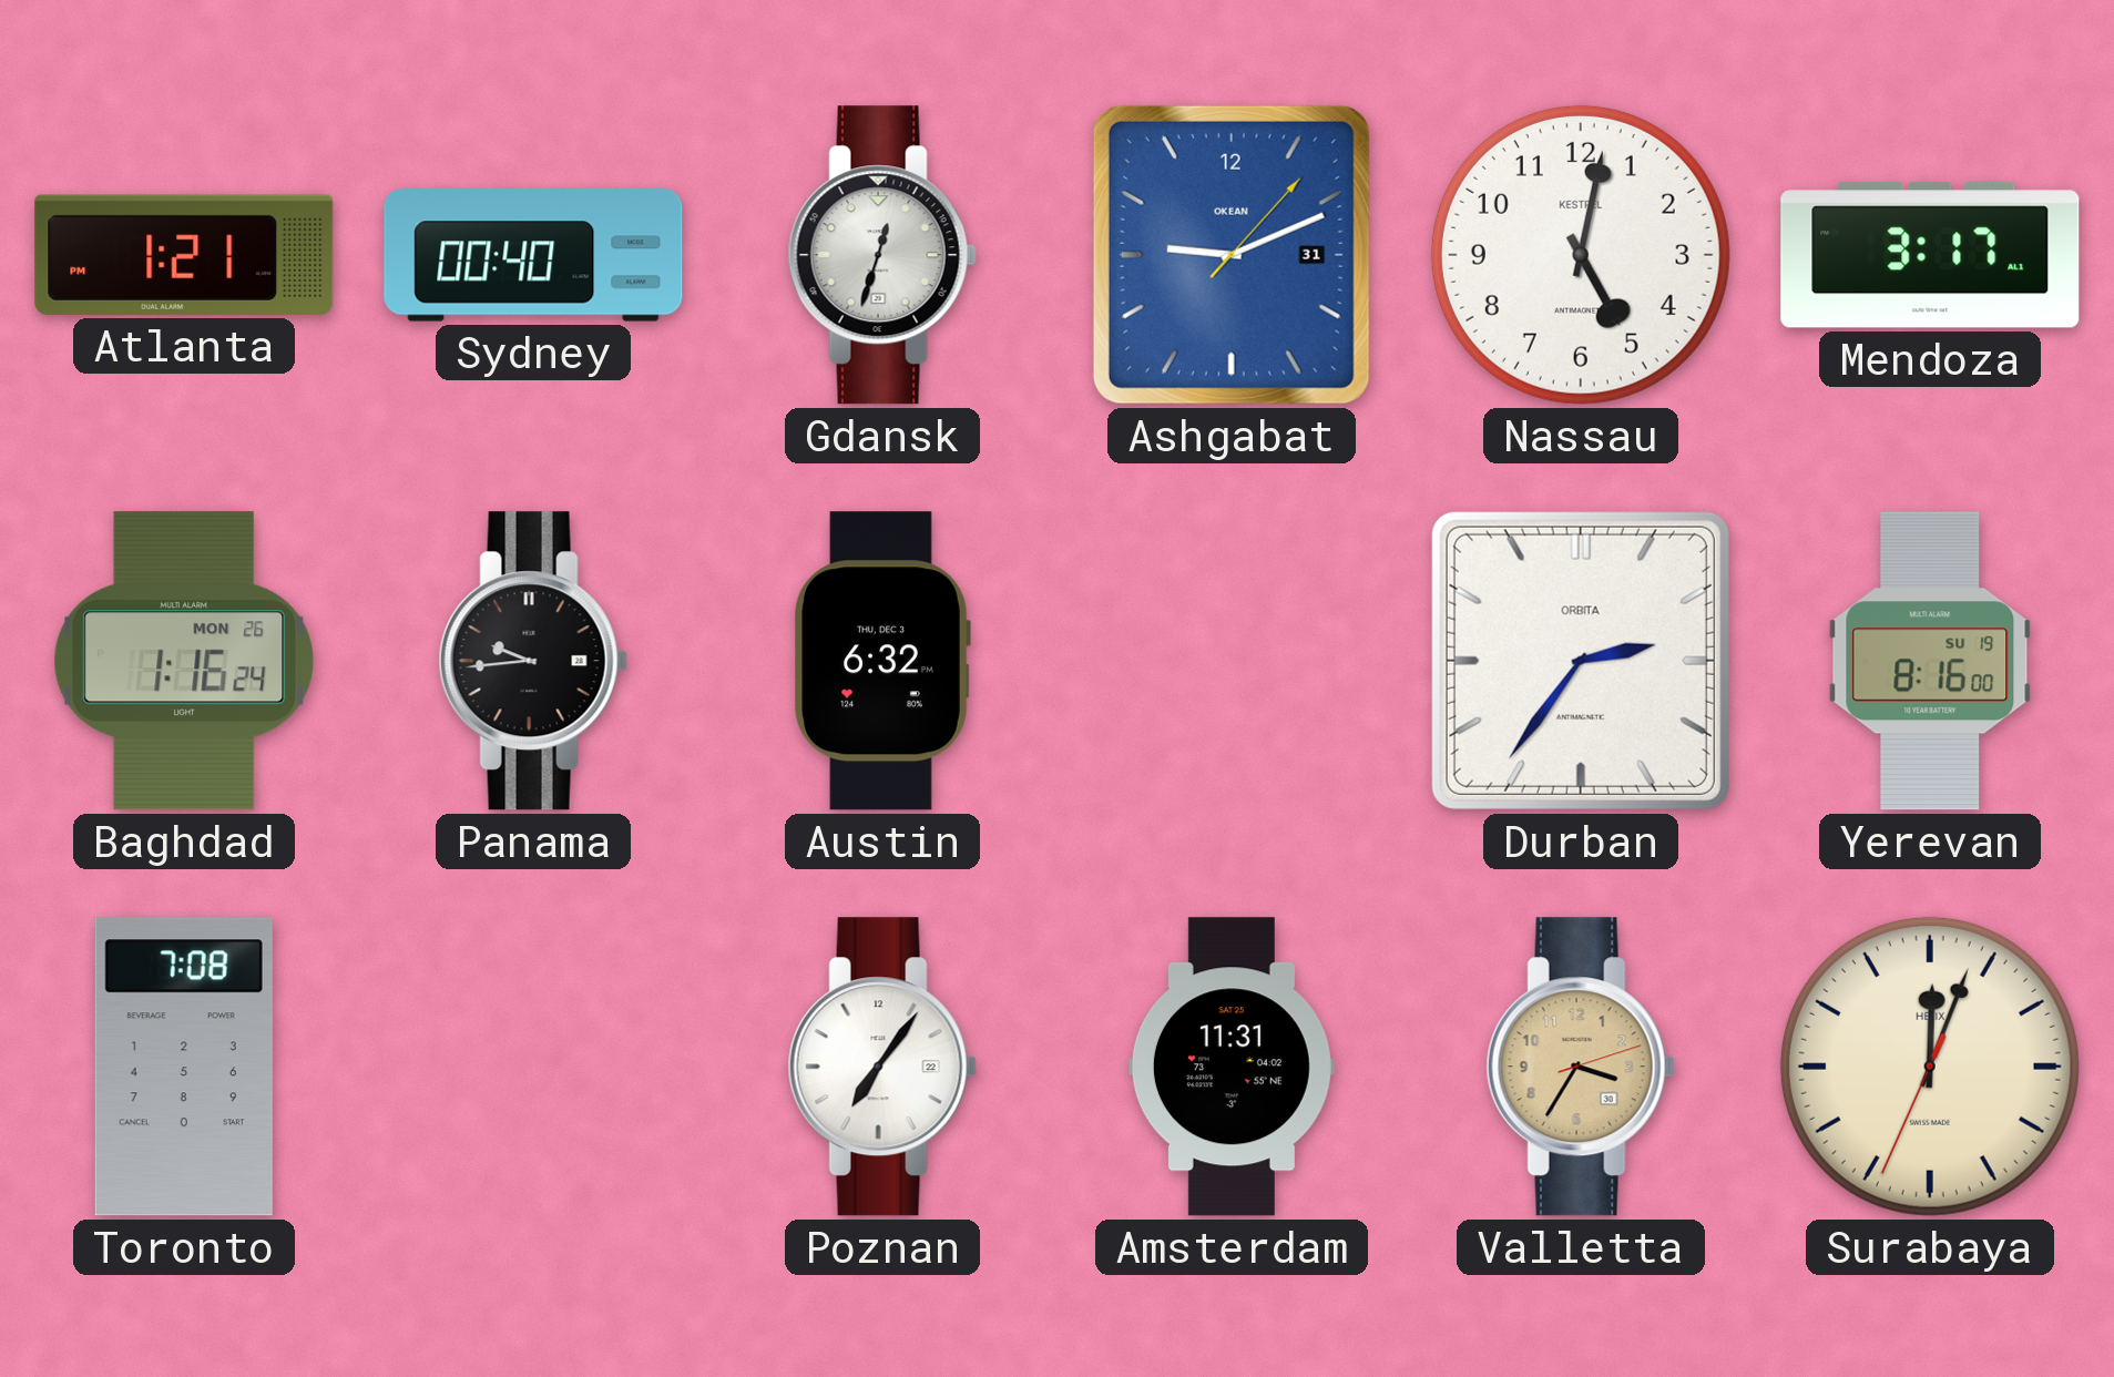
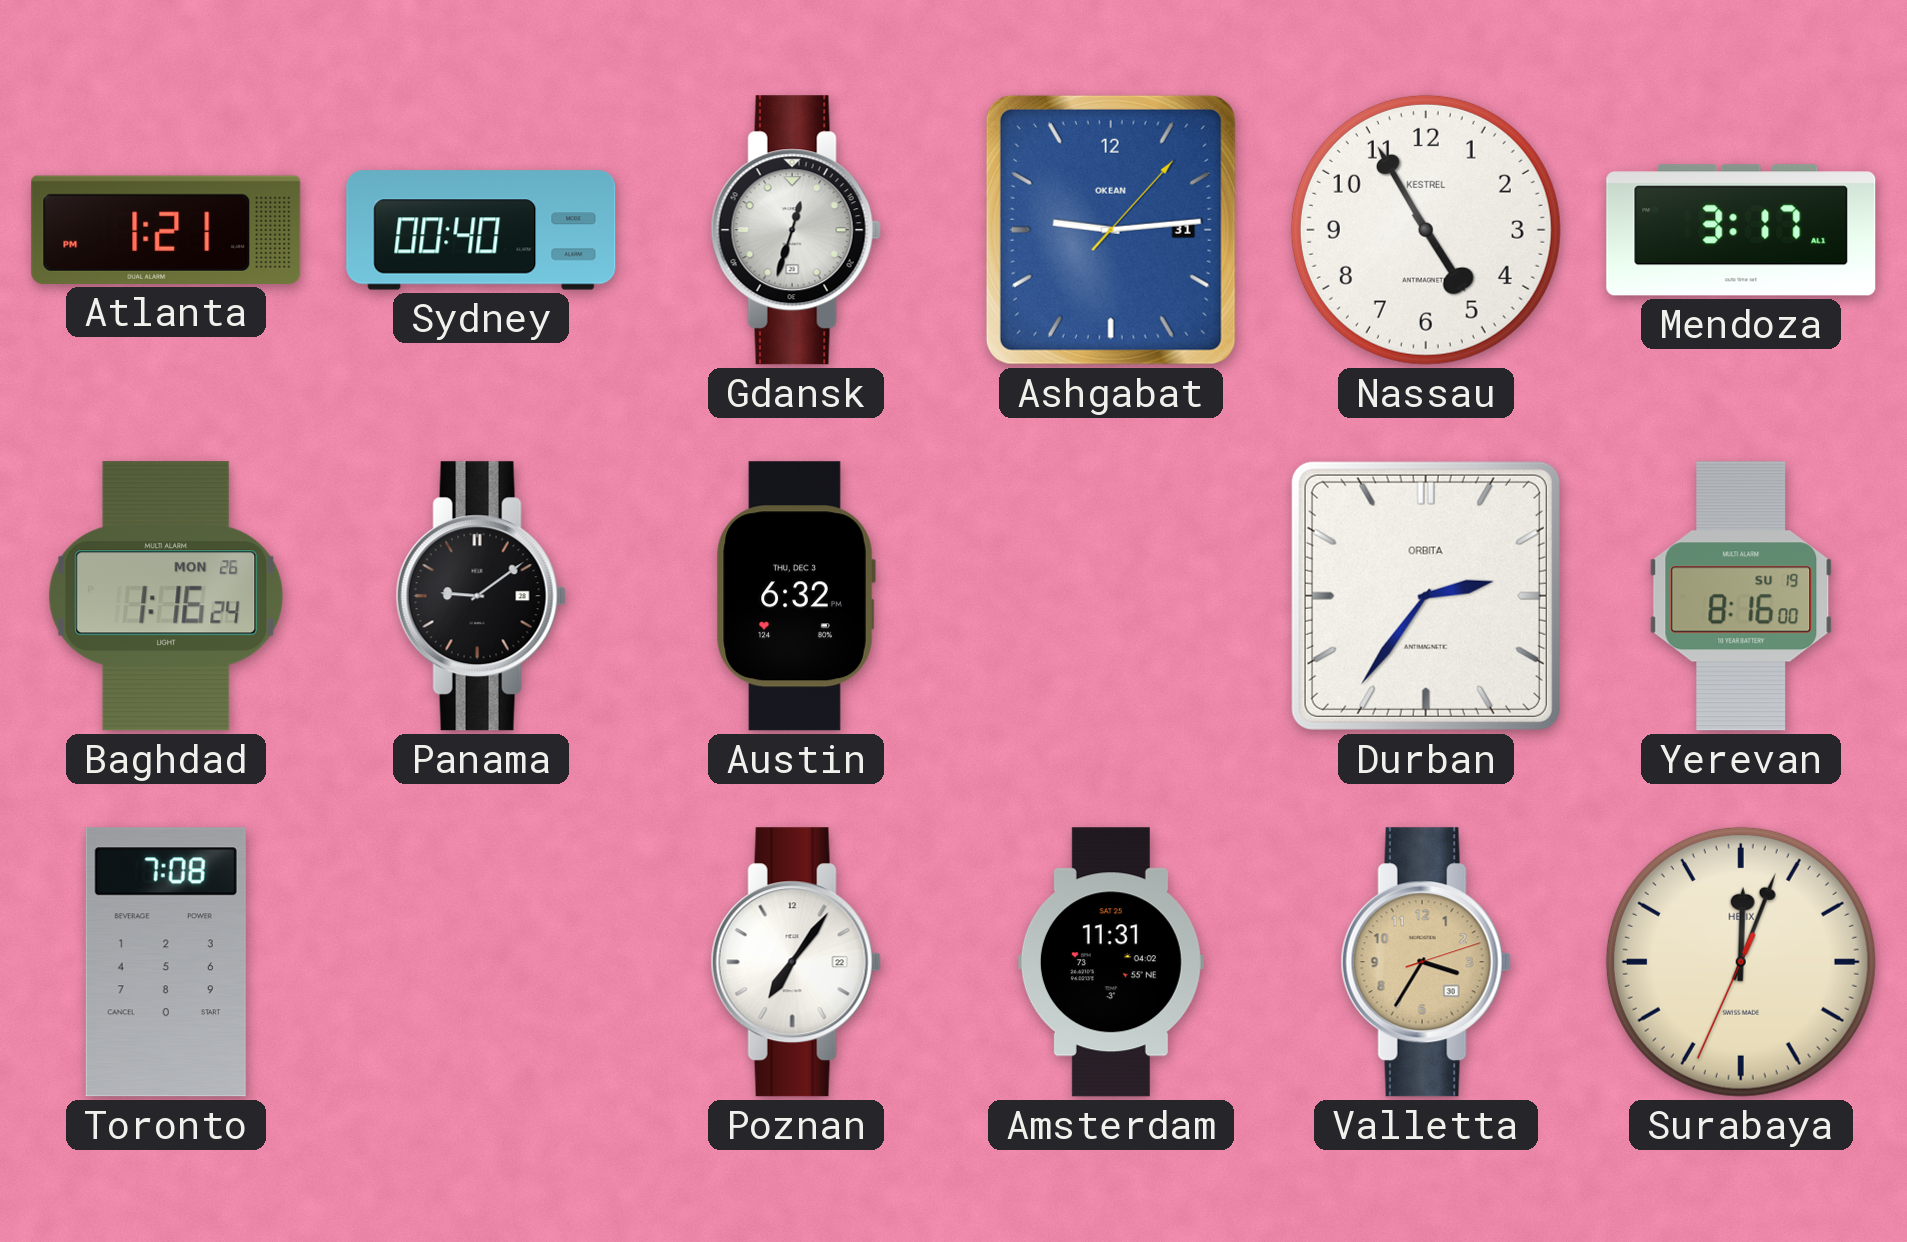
Ashgabat: 9:11 -> 9:14
Nassau: 5:02 -> 4:55
Panama: 9:44 -> 9:09
